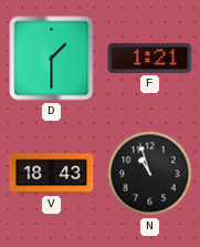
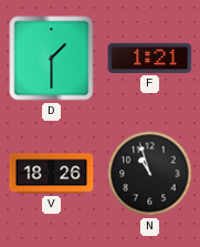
V: 18:43 -> 18:26
